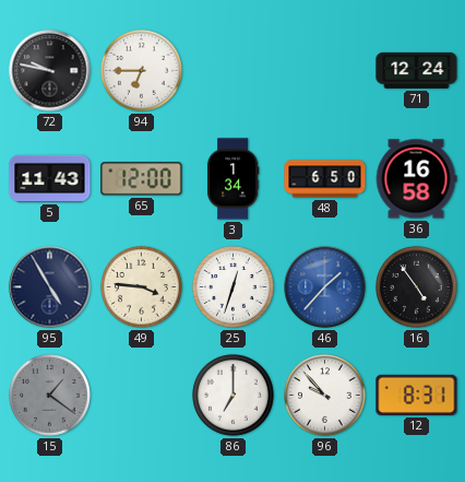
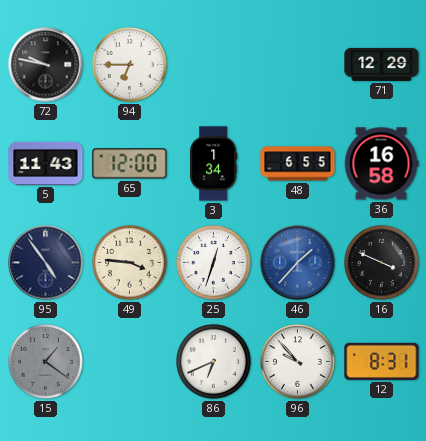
71: 12:24 -> 12:29
48: 6:50 -> 6:55
95: 4:55 -> 4:54
16: 4:54 -> 3:49
86: 7:00 -> 6:41
